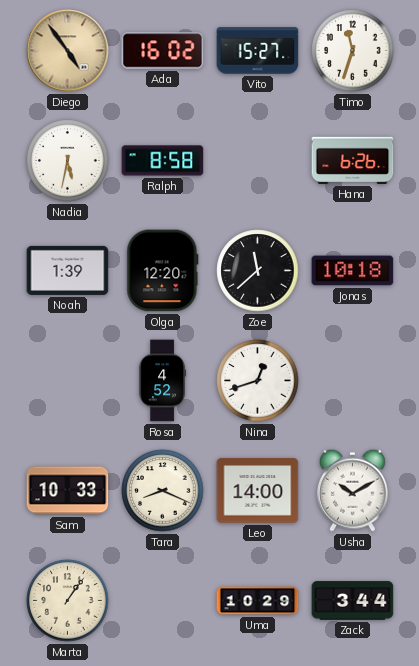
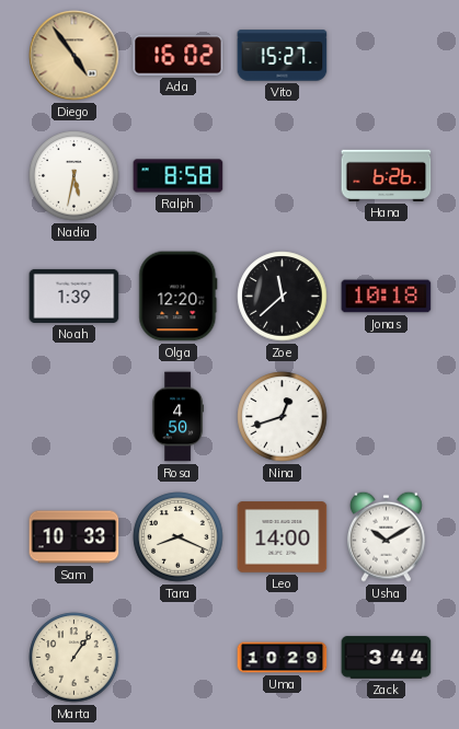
Timo: 11:33 -> none
Rosa: 4:52 -> 4:50
